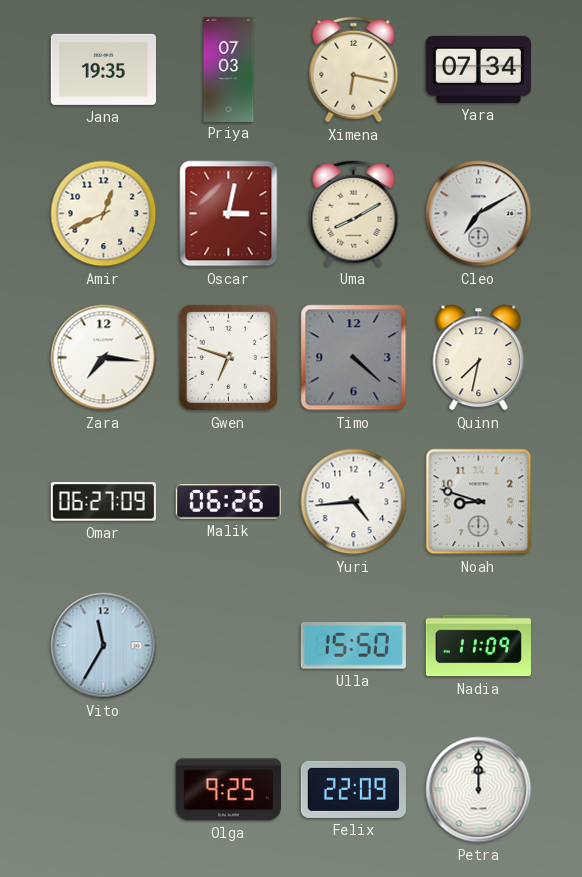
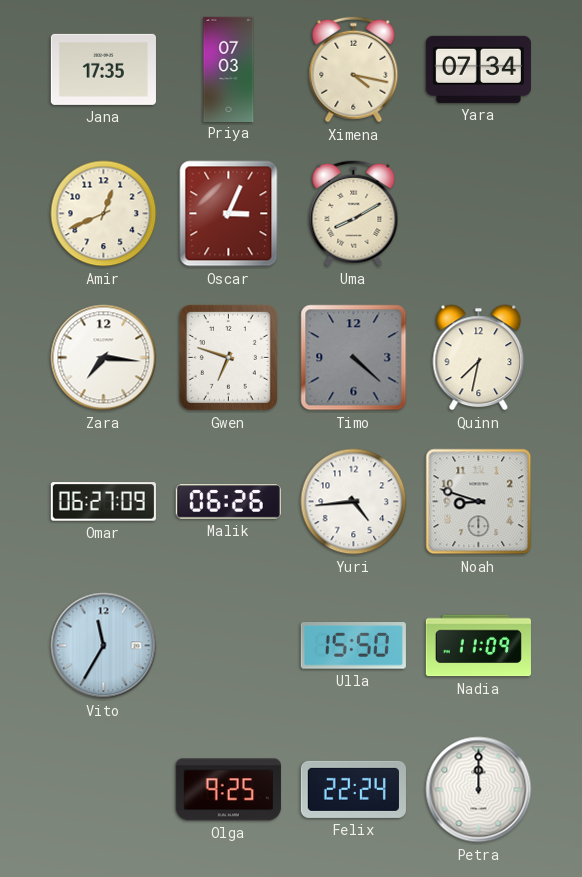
Jana: 19:35 -> 17:35
Ximena: 6:17 -> 4:17
Oscar: 3:02 -> 3:04
Cleo: 7:10 -> none
Felix: 22:09 -> 22:24
